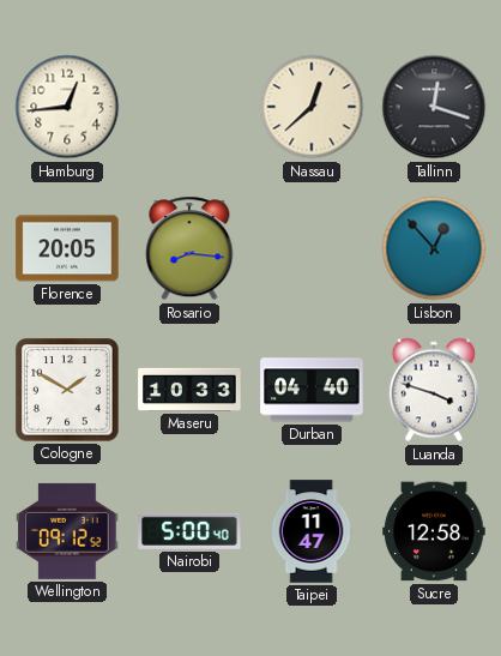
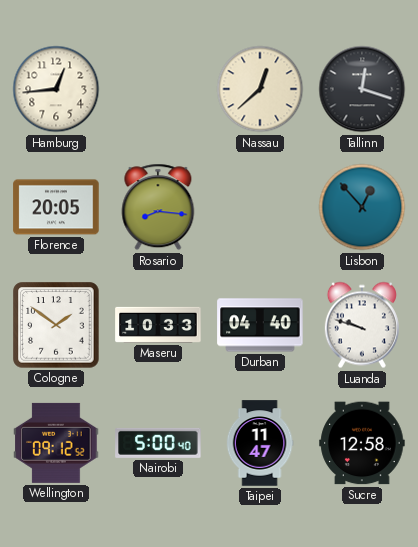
Cologne: 1:50 -> 1:51
Luanda: 3:48 -> 9:48
